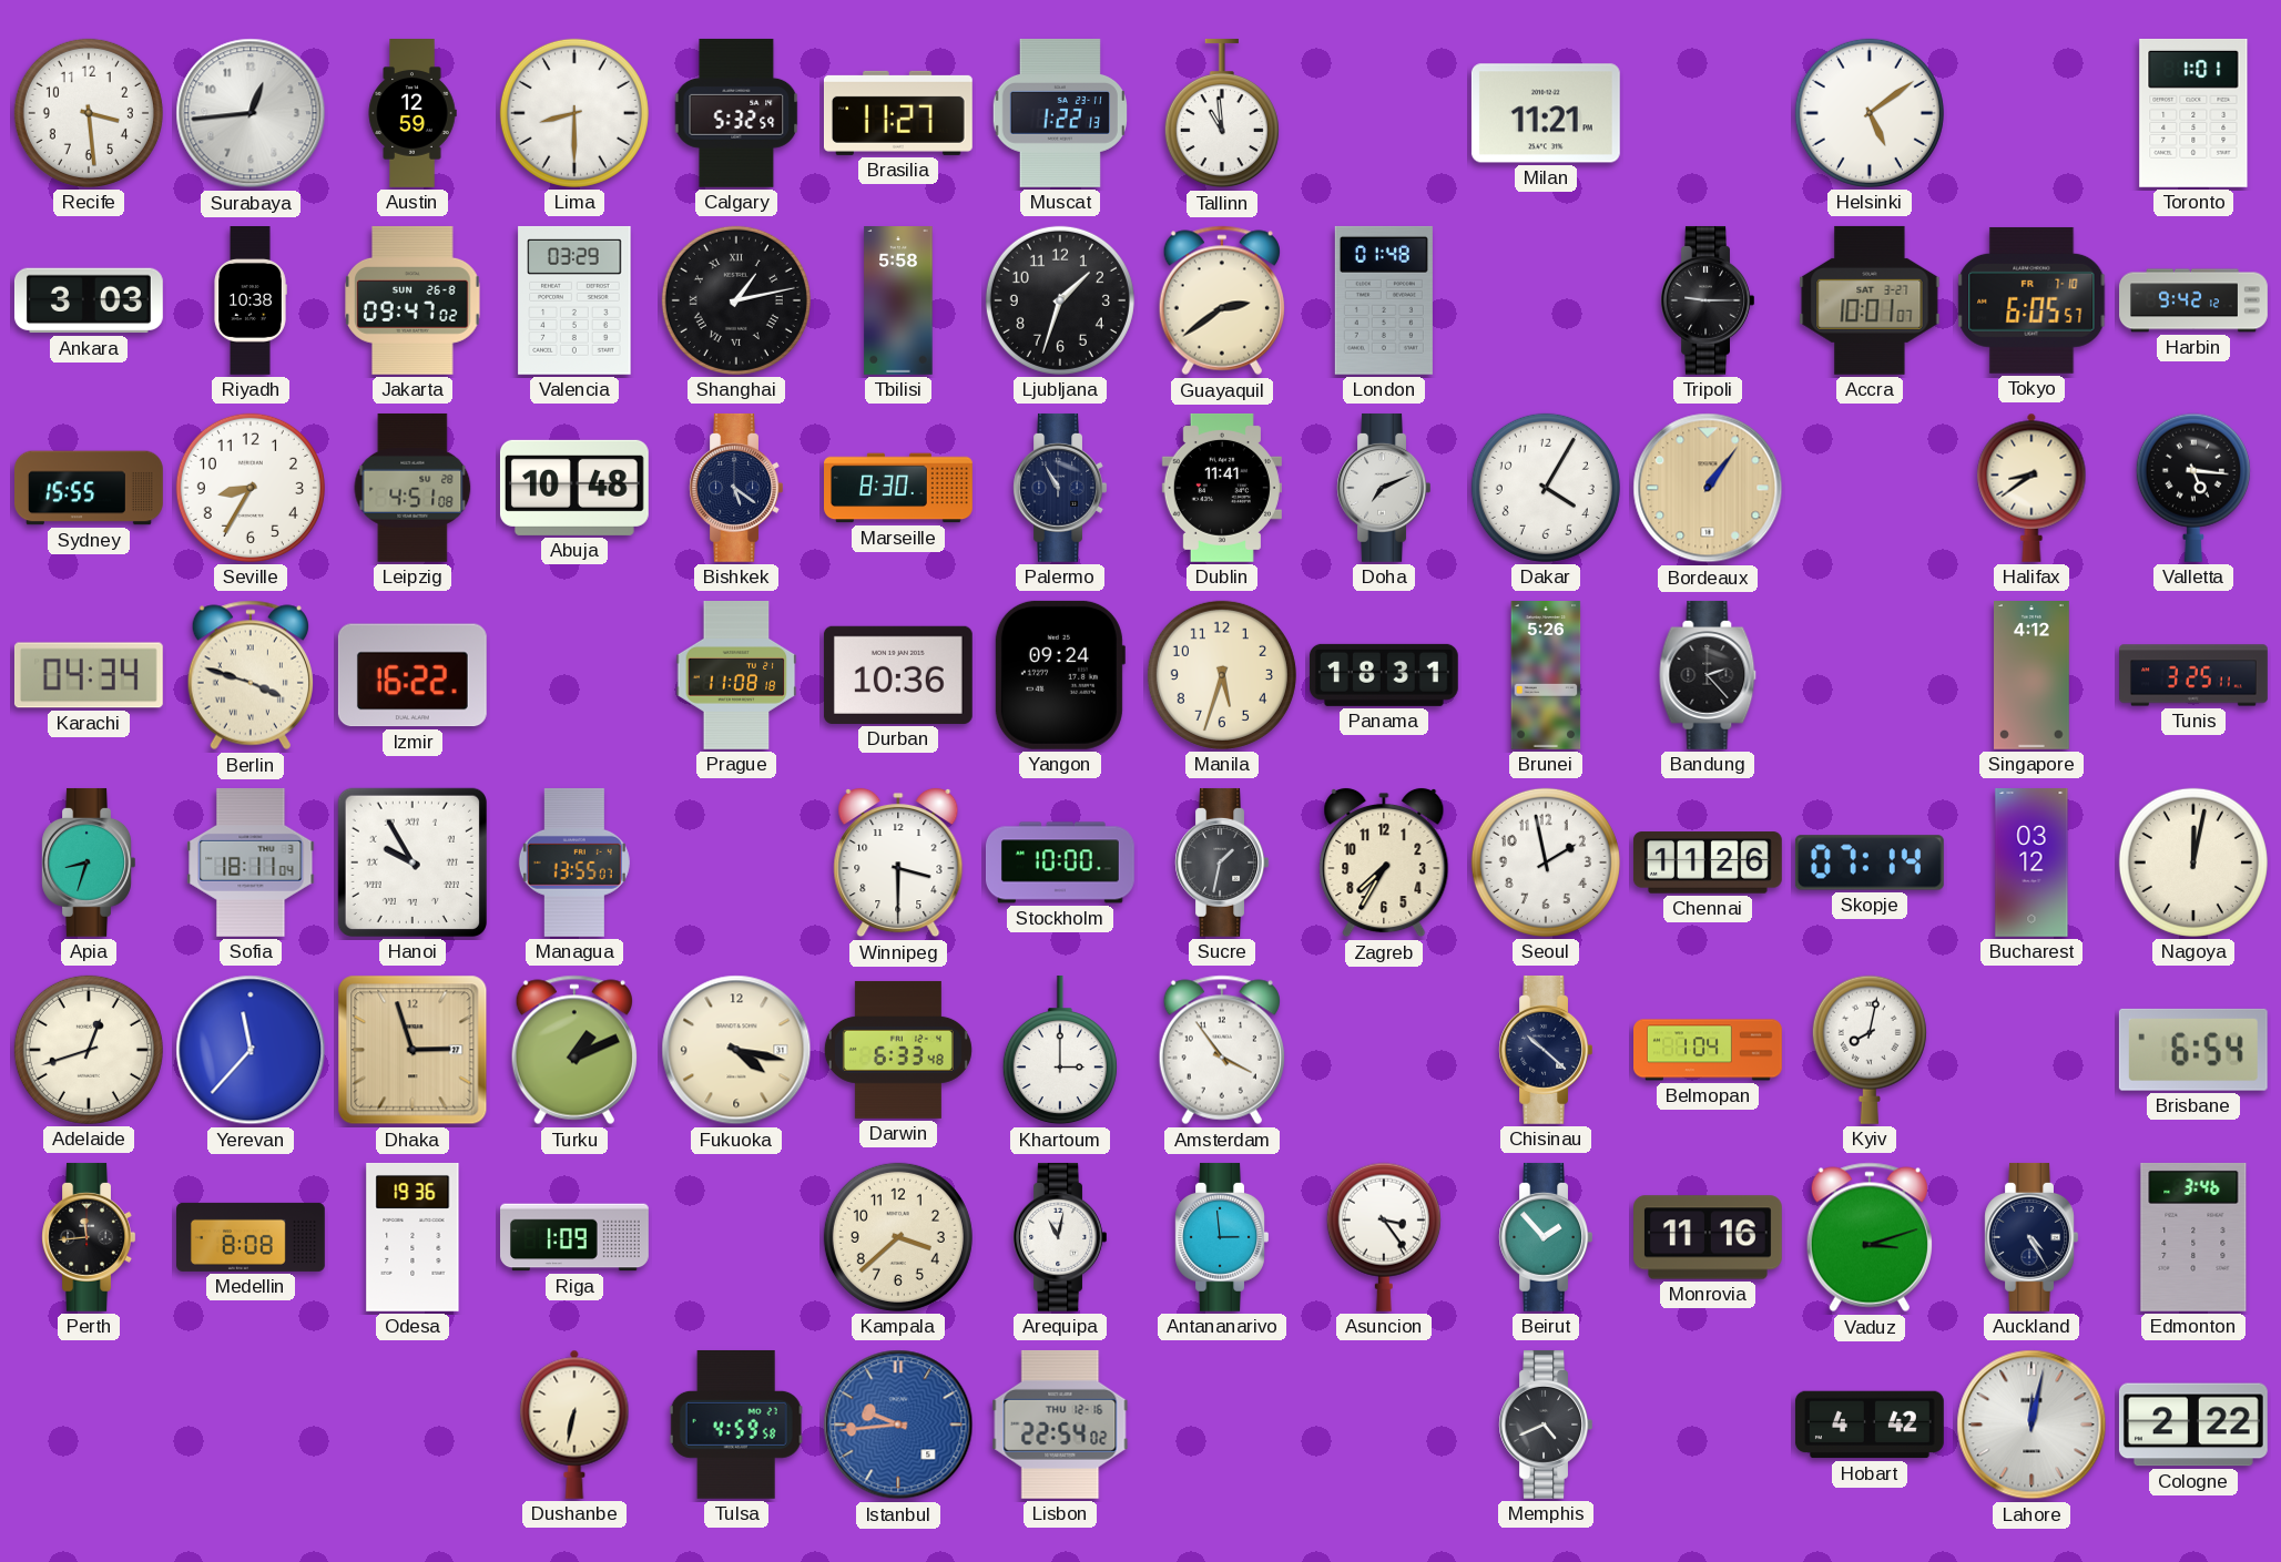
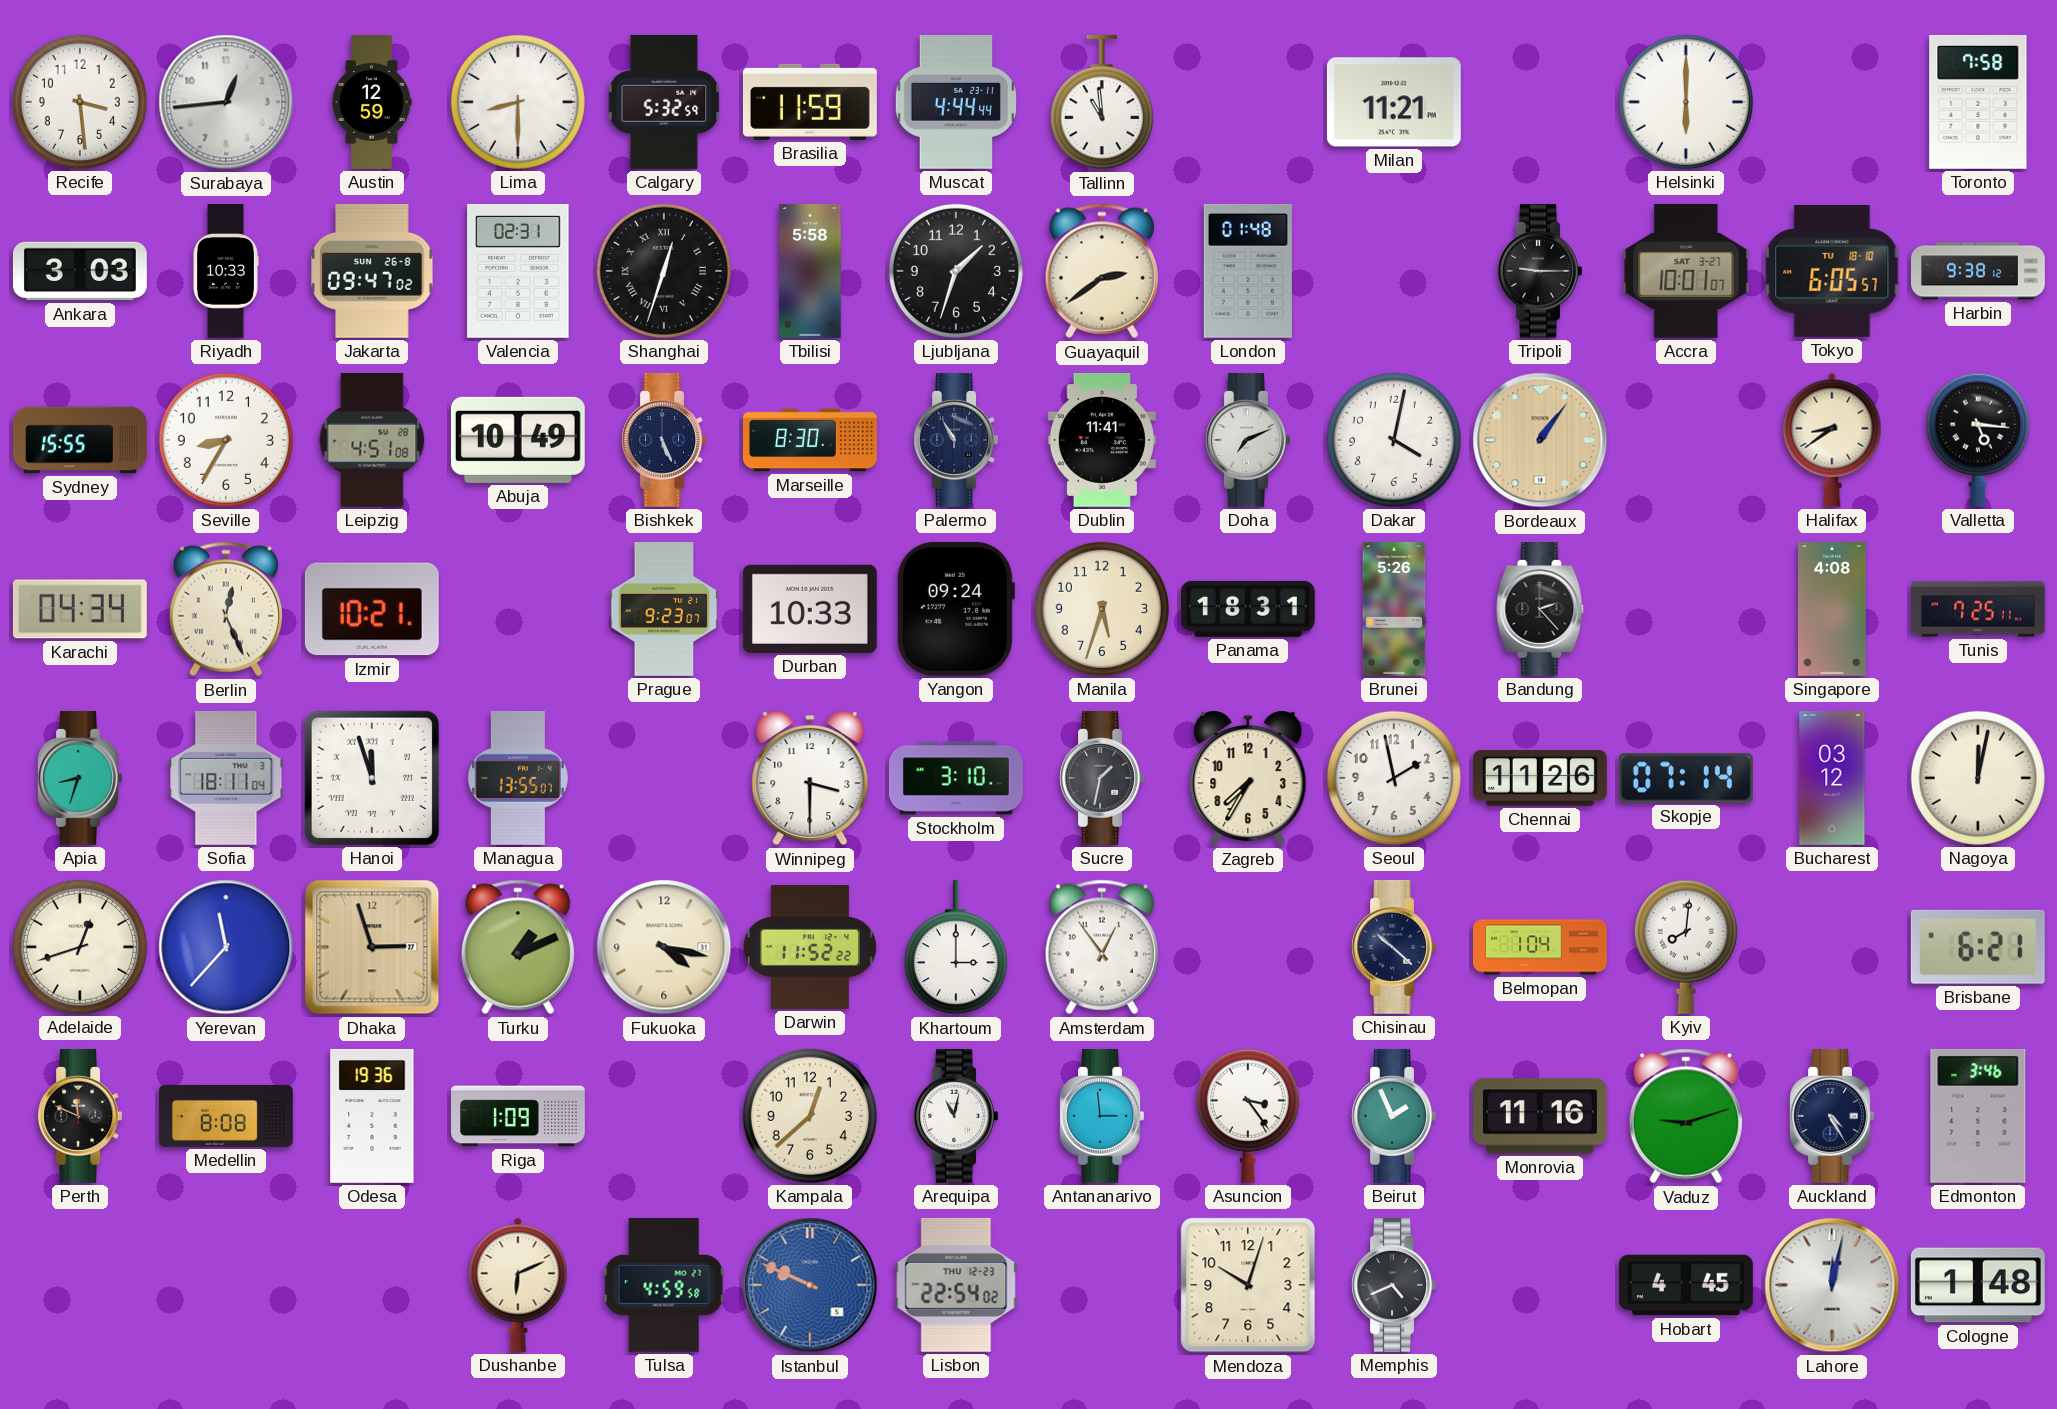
Brasilia: 11:27 -> 11:59
Muscat: 1:22 -> 4:44
Helsinki: 5:09 -> 6:00
Toronto: 1:01 -> 7:58
Riyadh: 10:38 -> 10:33
Valencia: 03:29 -> 02:31
Shanghai: 1:13 -> 12:33
Tokyo date: FR 7-10 -> TU 18-10
Harbin: 9:42 -> 9:38
Abuja: 10:48 -> 10:49
Bishkek: 5:21 -> 5:26
Dakar: 4:05 -> 4:02
Berlin: 3:48 -> 12:26
Izmir: 16:22 -> 10:21
Prague: 11:08 -> 9:23
Durban: 10:36 -> 10:33
Singapore: 4:12 -> 4:08
Tunis: 3:25 -> 7:25
Hanoi: 9:55 -> 11:57
Stockholm: 10:00 -> 3:10
Darwin: 6:33 -> 11:52
Amsterdam: 3:54 -> 12:54
Kyiv: 8:02 -> 8:01
Brisbane: 6:54 -> 6:21
Perth: 11:44 -> 11:49
Kampala: 3:38 -> 12:38
Beirut: 1:53 -> 1:56
Vaduz: 3:12 -> 9:12
Dushanbe: 6:32 -> 6:11
Istanbul: 9:44 -> 9:49
Lisbon date: THU 12-16 -> THU 12-23
Mendoza: none -> 10:03
Hobart: 4:42 -> 4:45
Cologne: 2:22 -> 1:48
